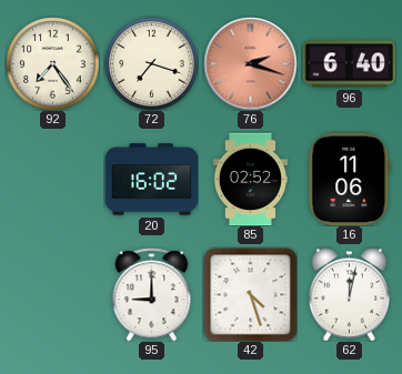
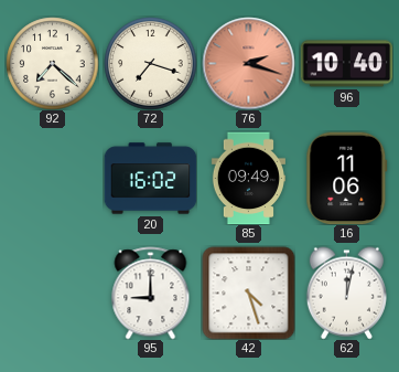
92: 7:24 -> 7:22
96: 6:40 -> 10:40
85: 02:52 -> 09:49
